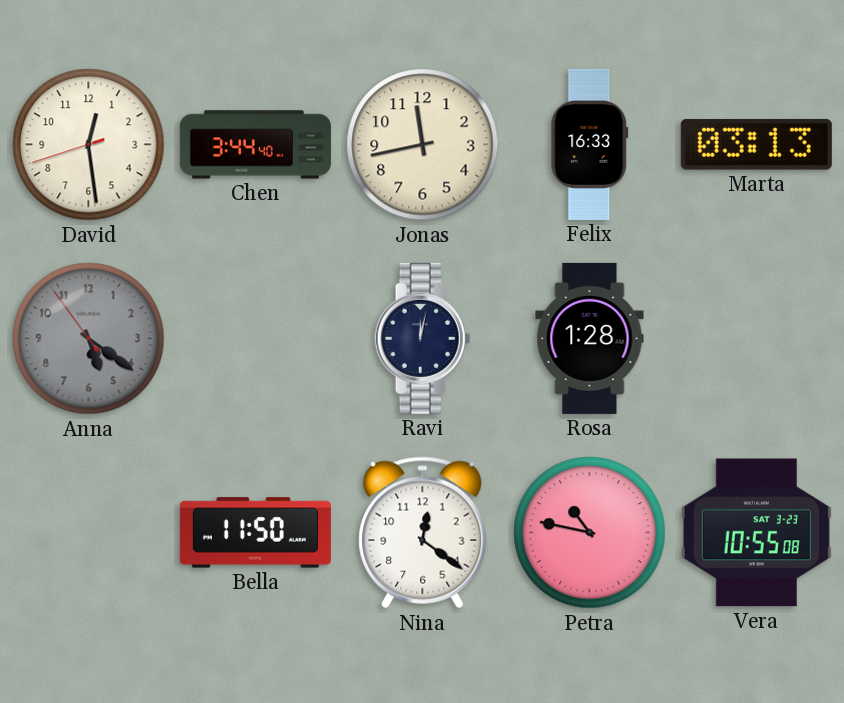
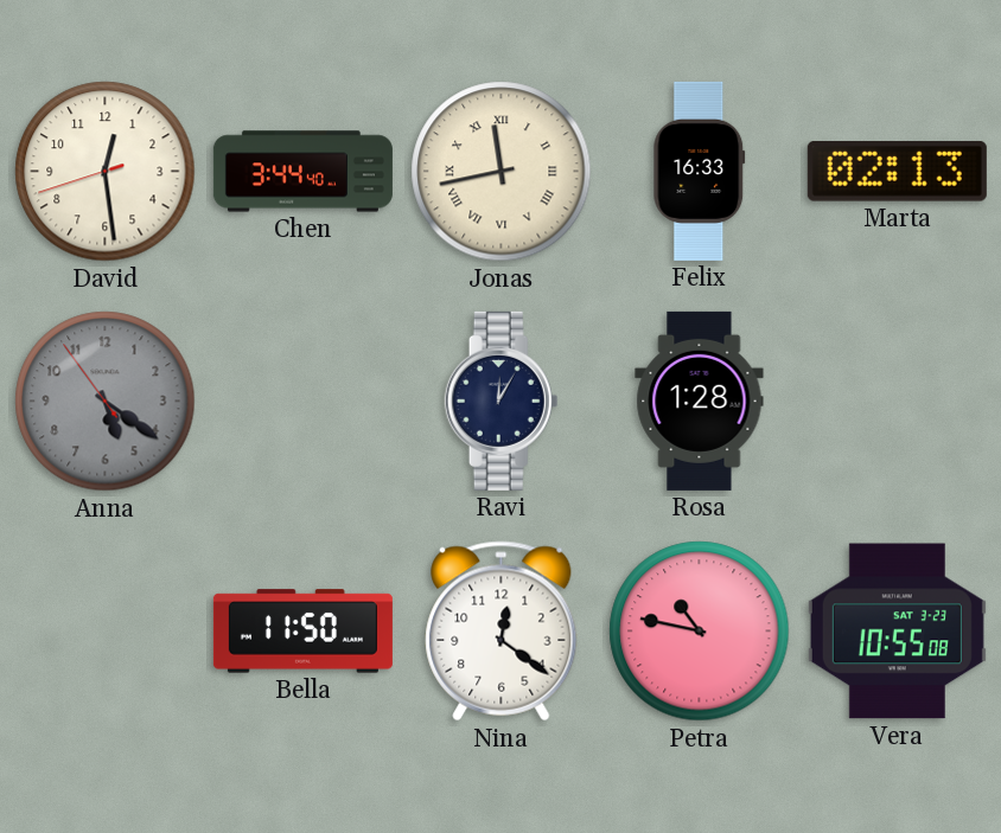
Jonas numerals: Arabic -> Roman
Marta: 03:13 -> 02:13
Ravi: 12:02 -> 12:05
